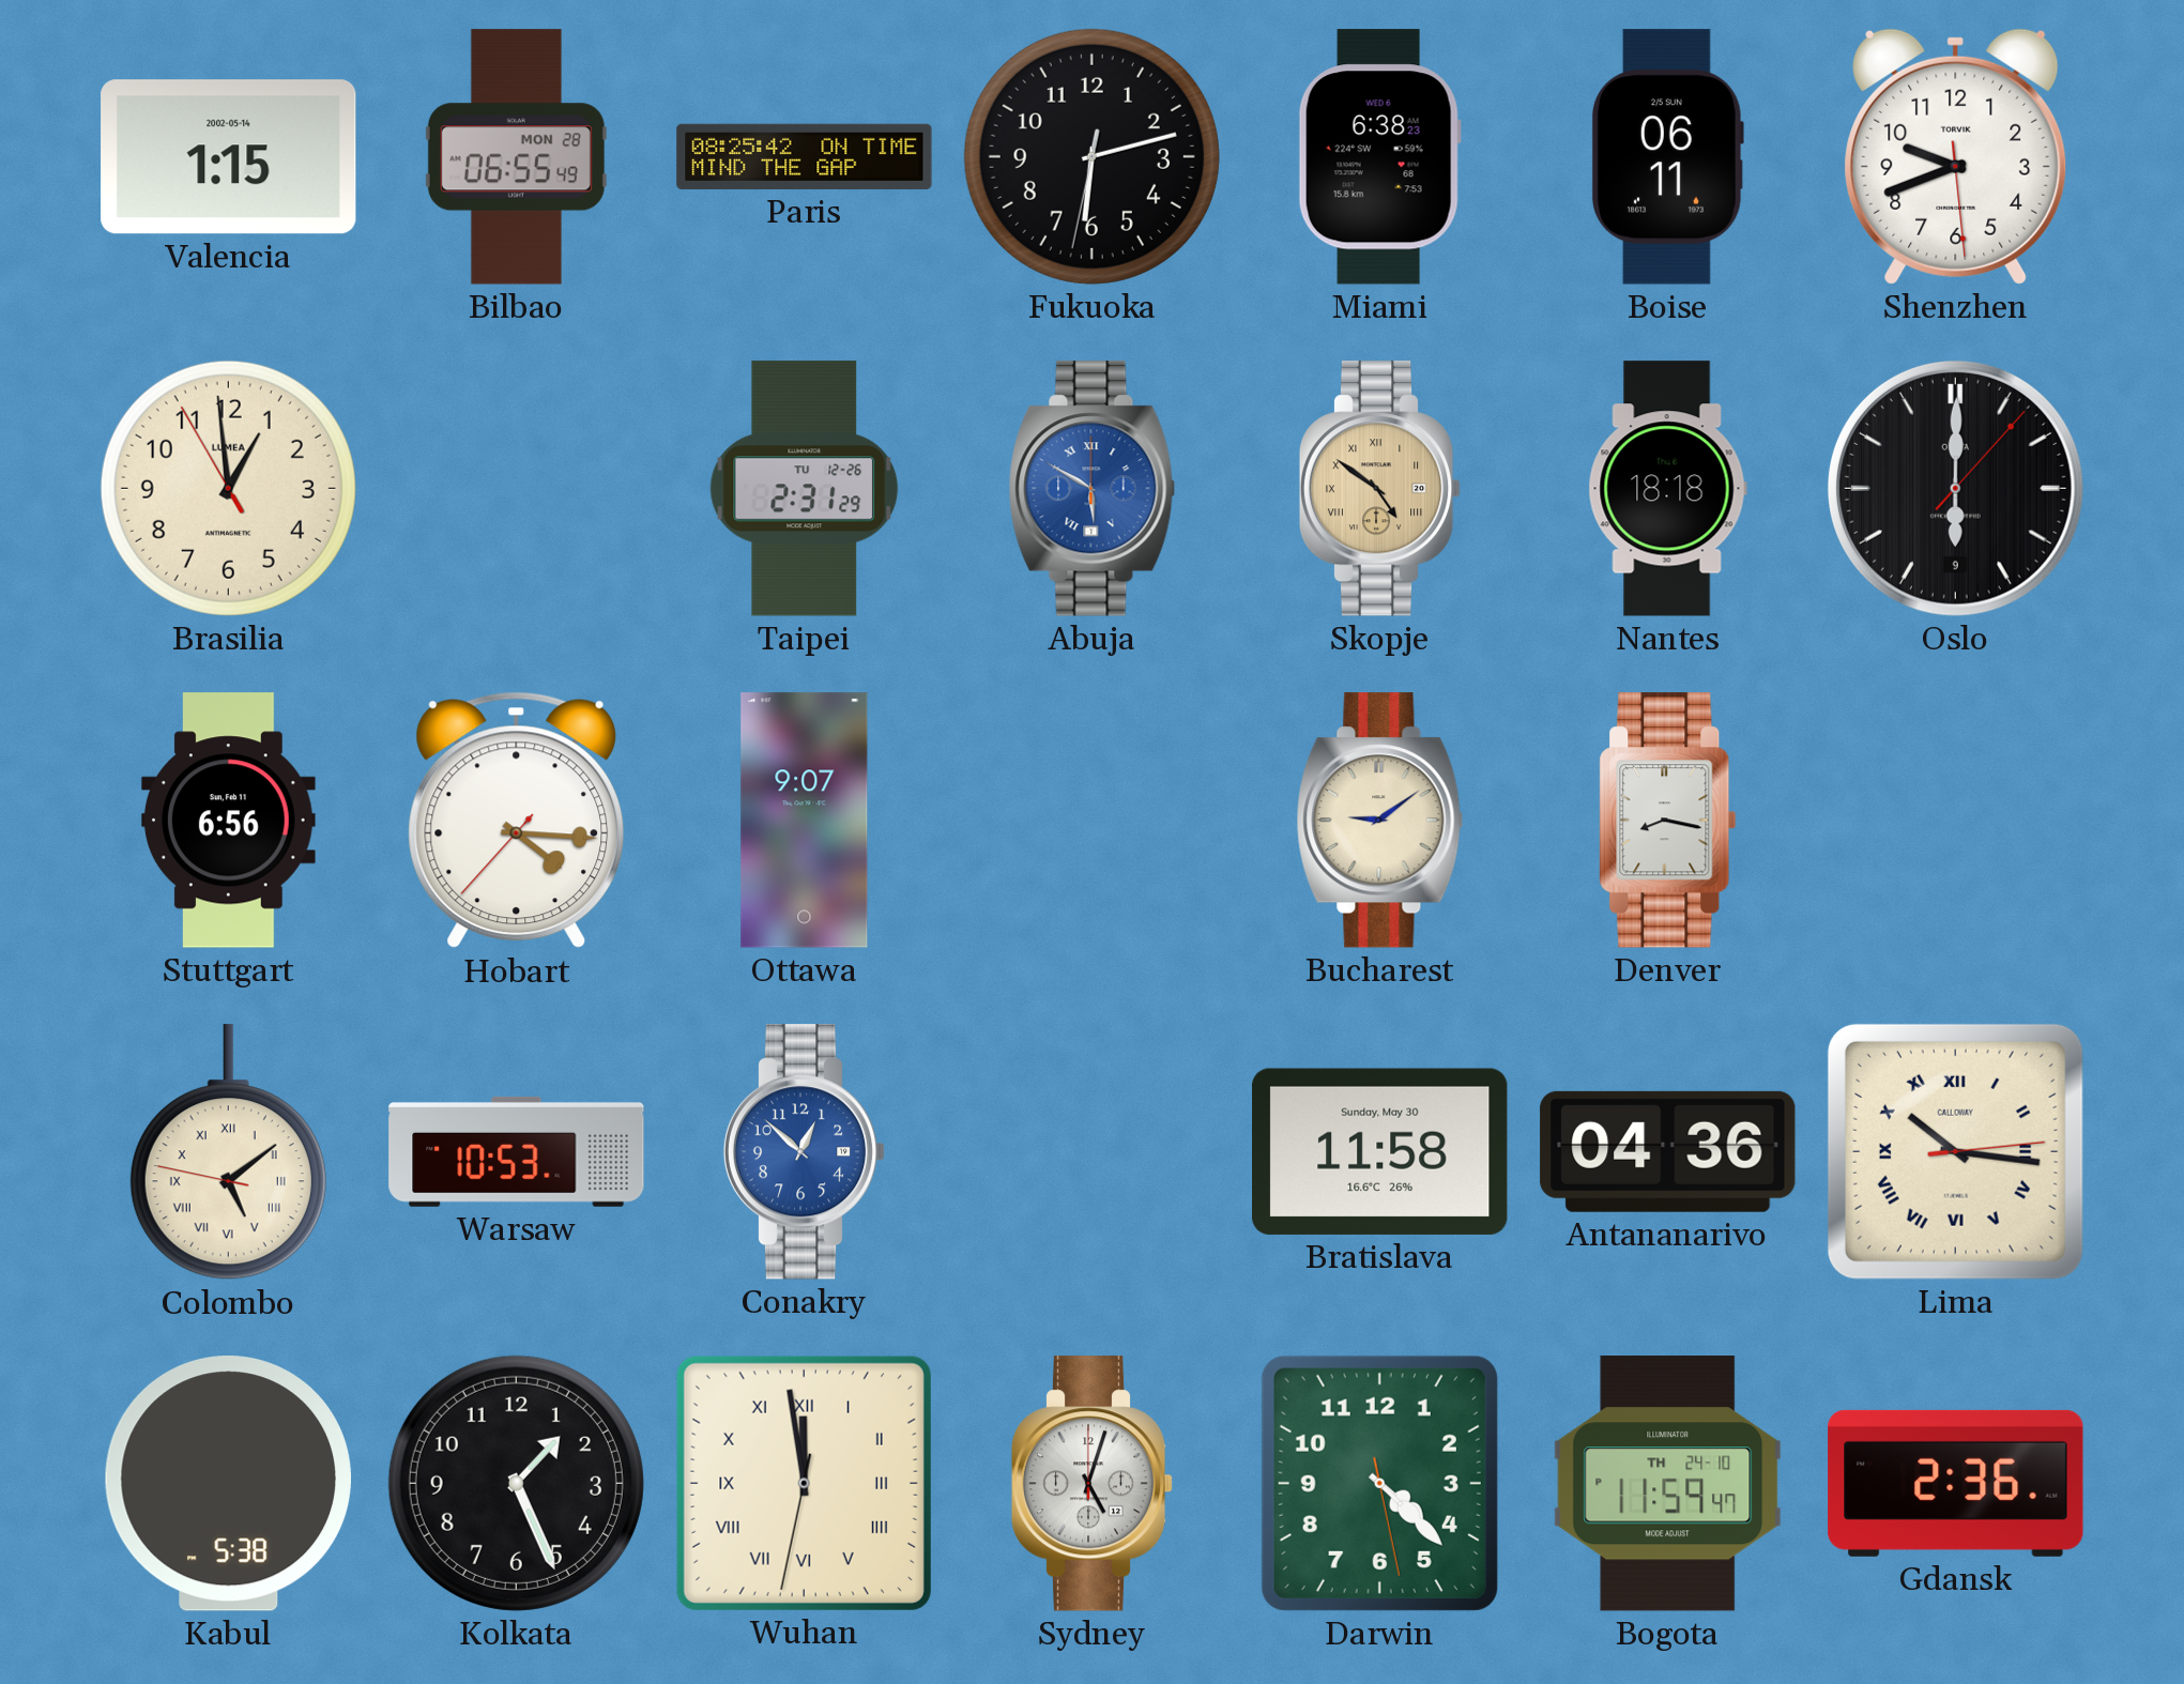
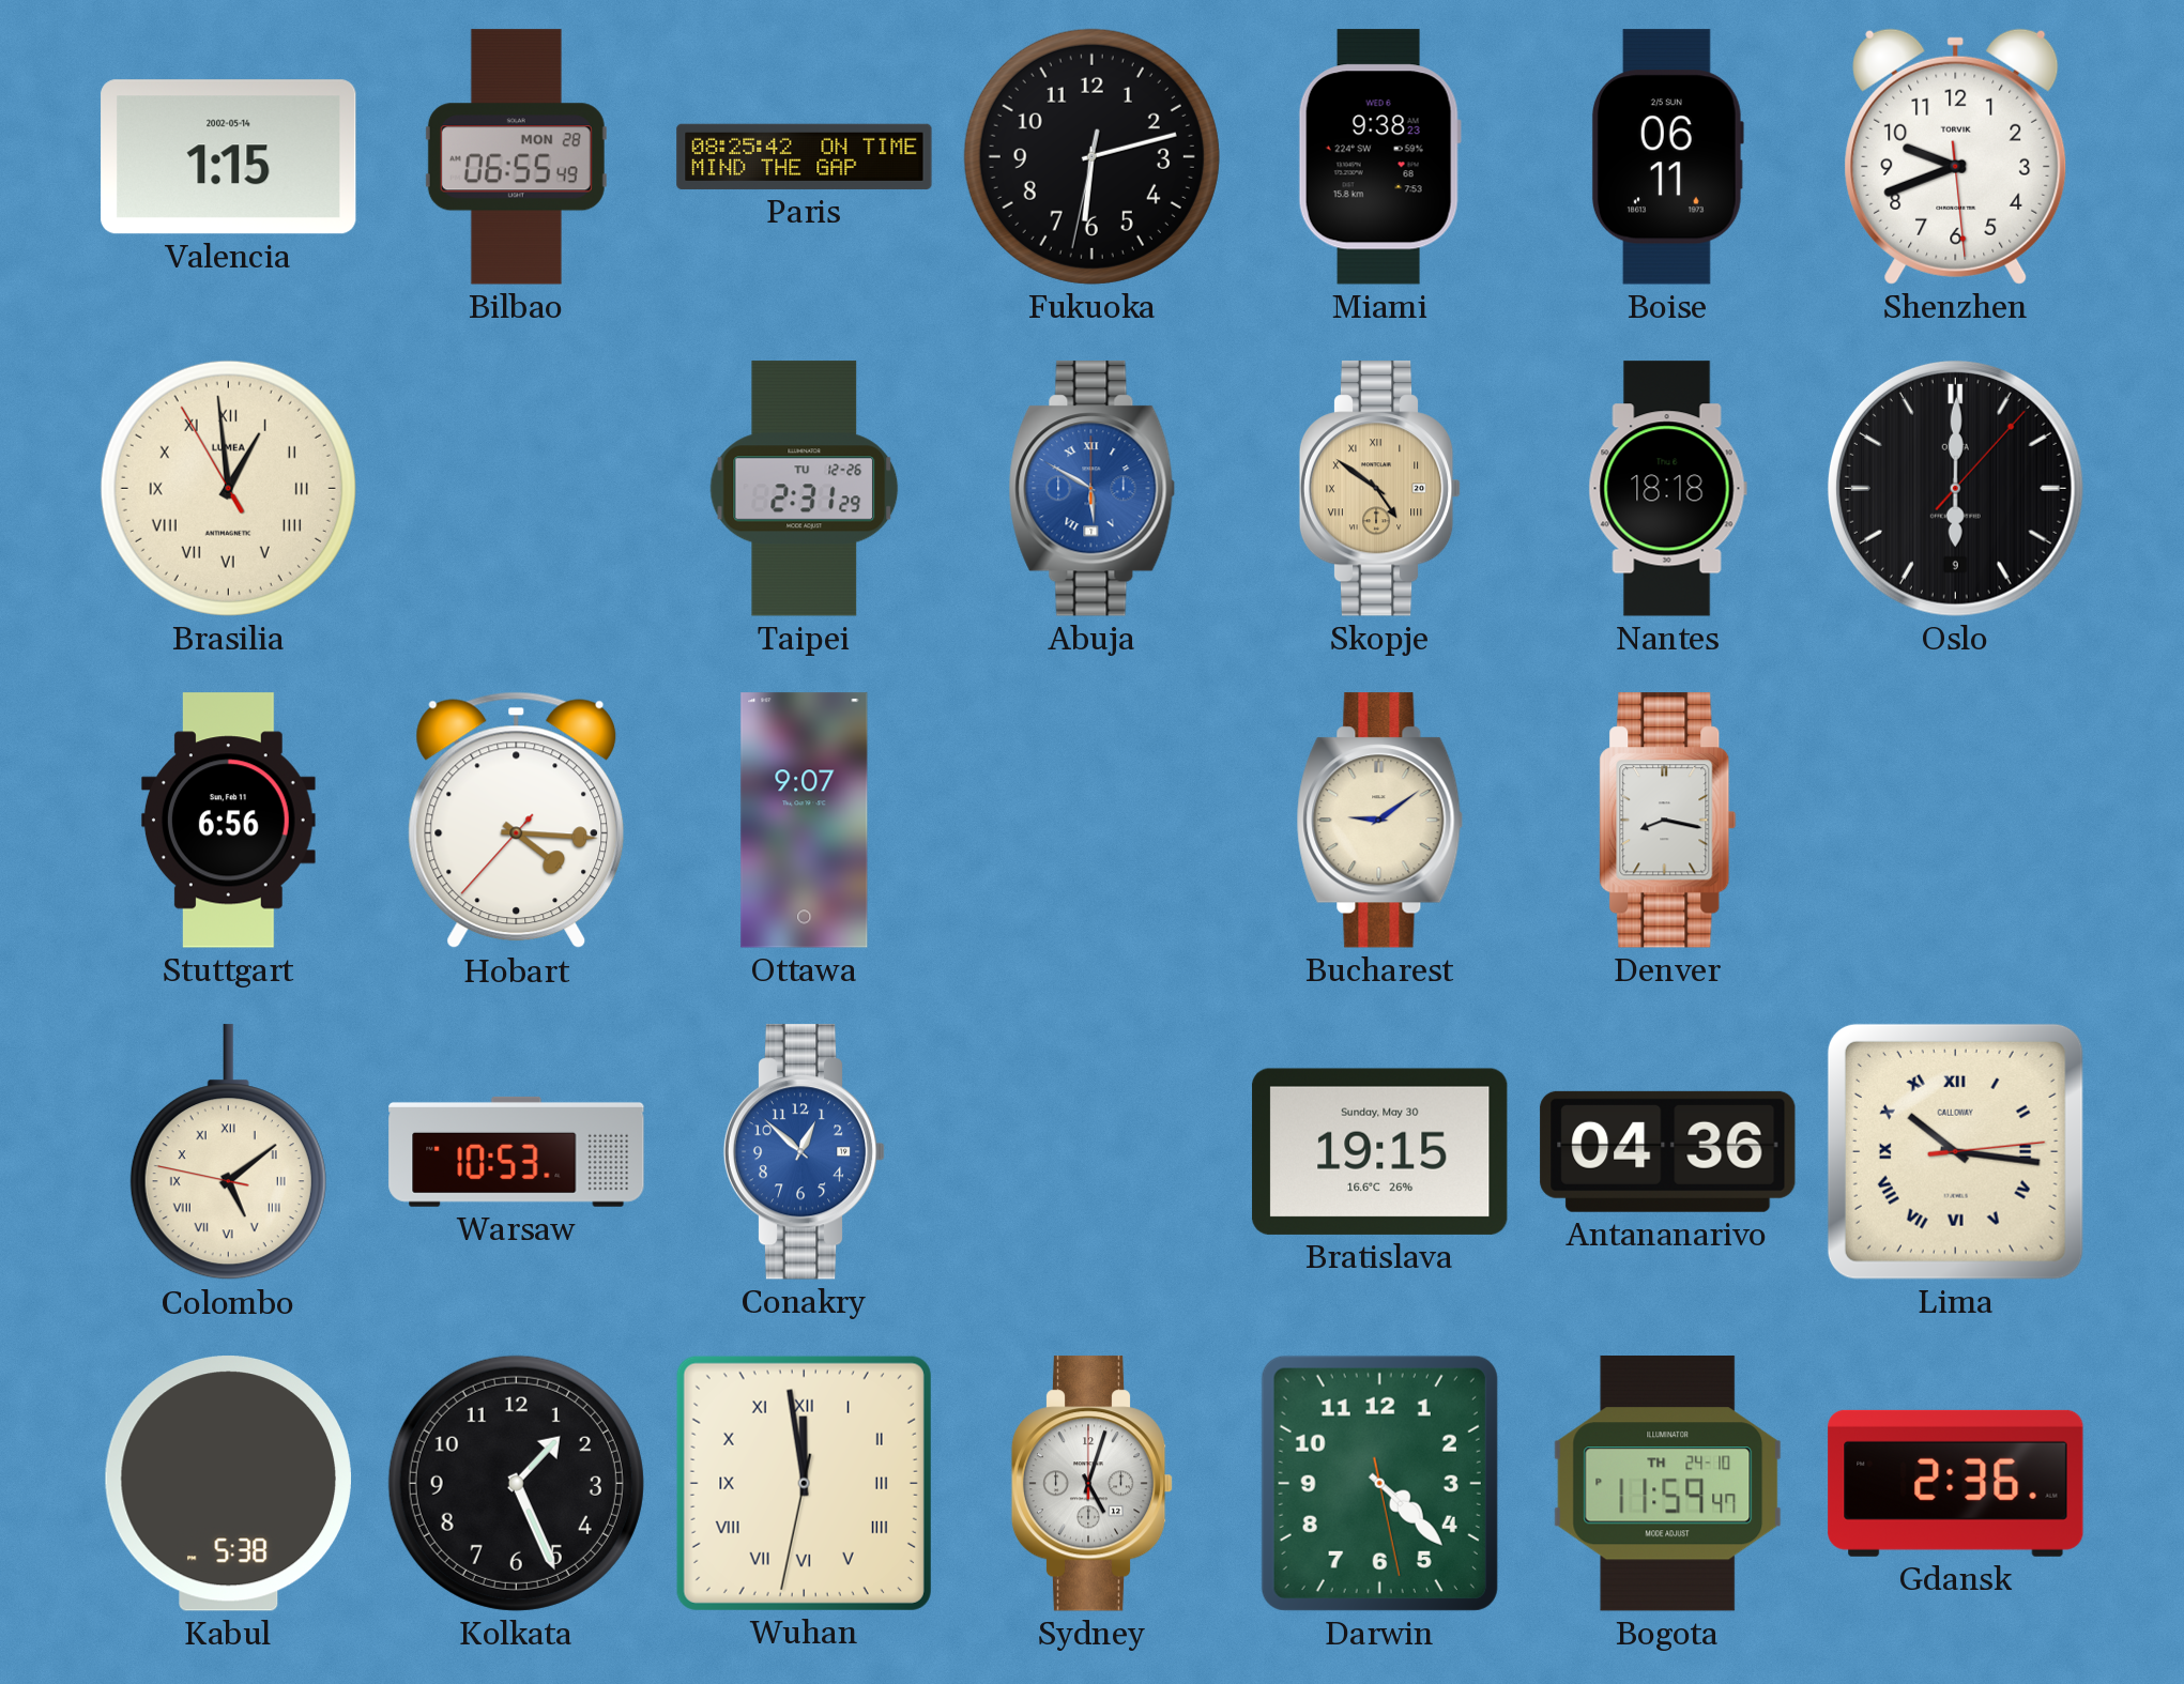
Miami: 6:38 -> 9:38
Brasilia numerals: Arabic -> Roman
Bratislava: 11:58 -> 19:15
